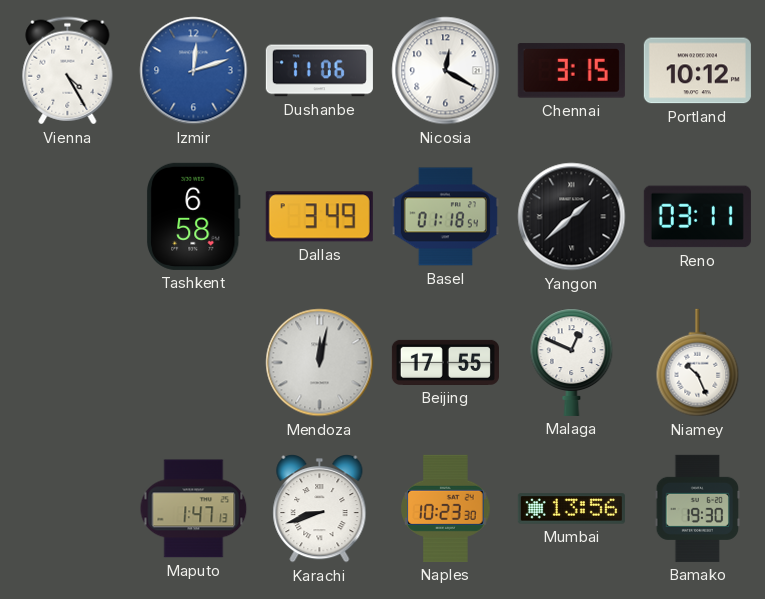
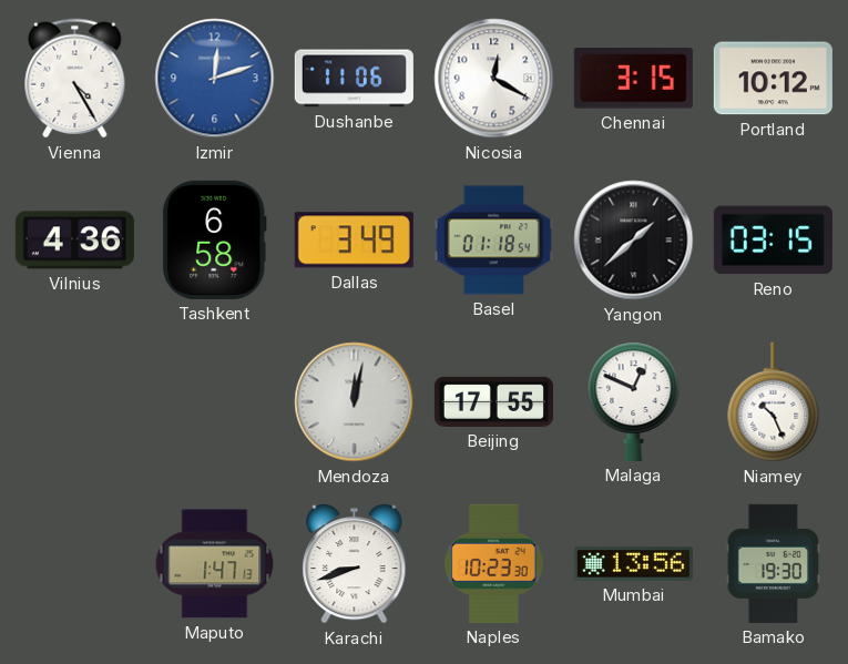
Vilnius: none -> 4:36
Reno: 03:11 -> 03:15
